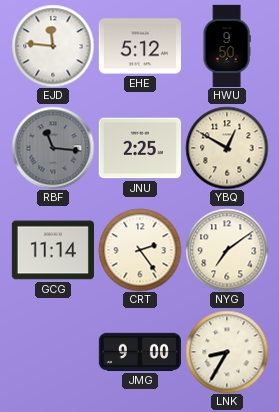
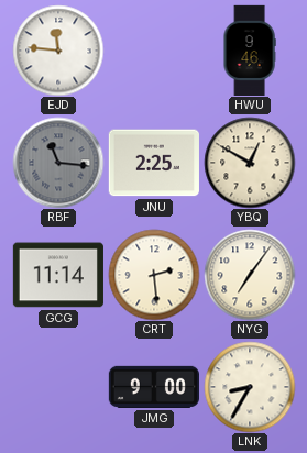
EHE: 5:12 -> none
HWU: 9:50 -> 9:46
CRT: 2:24 -> 2:29
NYG: 7:09 -> 7:06
